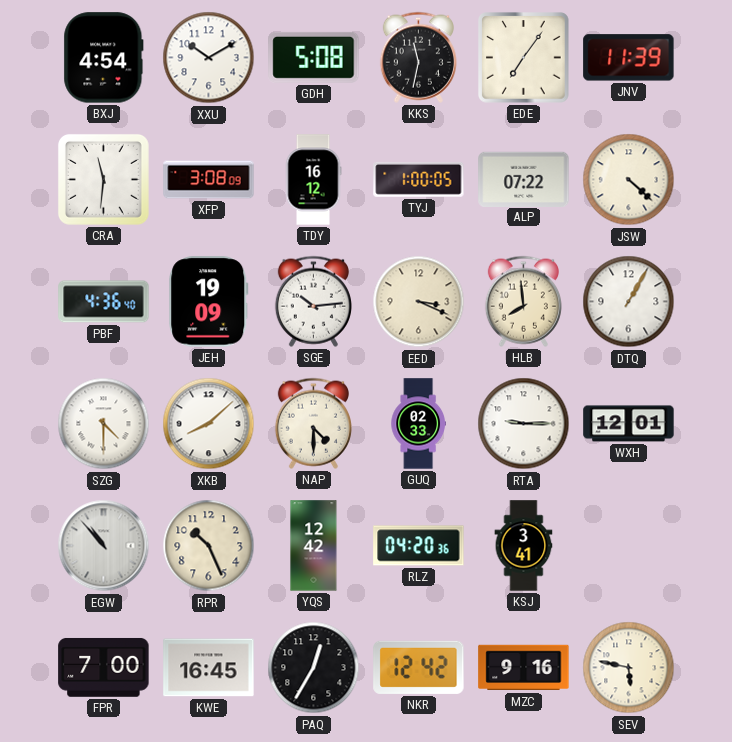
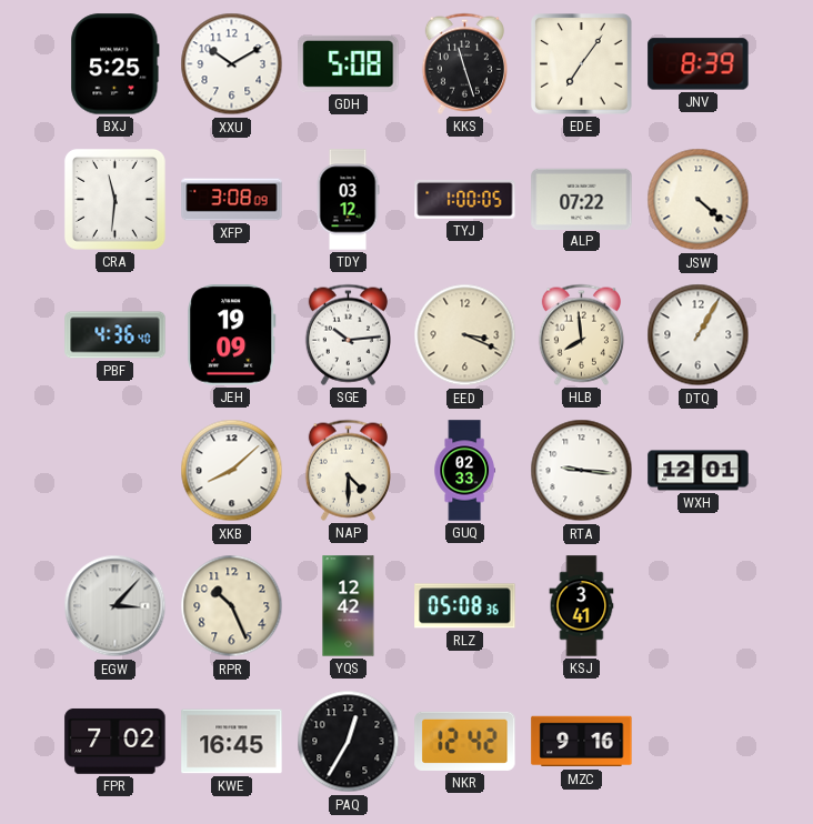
BXJ: 4:54 -> 5:25
KKS: 11:32 -> 11:27
JNV: 11:39 -> 8:39
TDY: 16:12 -> 03:12
SZG: 4:30 -> none
RTA: 9:15 -> 9:16
EGW: 10:53 -> 3:07
RLZ: 04:20 -> 05:08
FPR: 7:00 -> 7:02
SEV: 5:47 -> none
